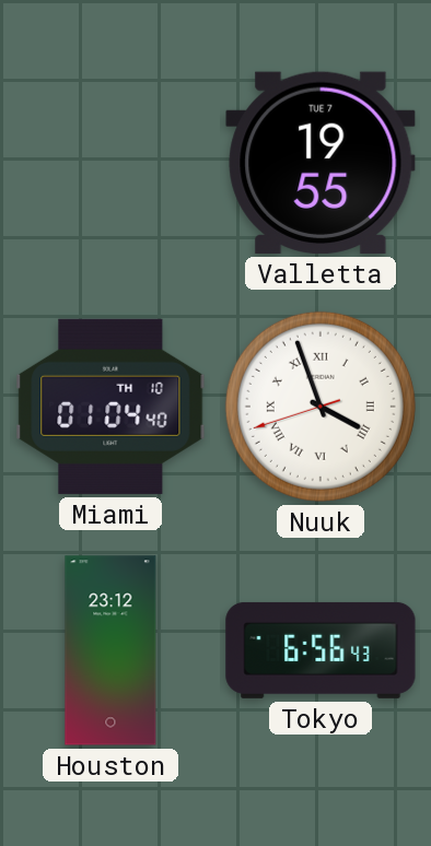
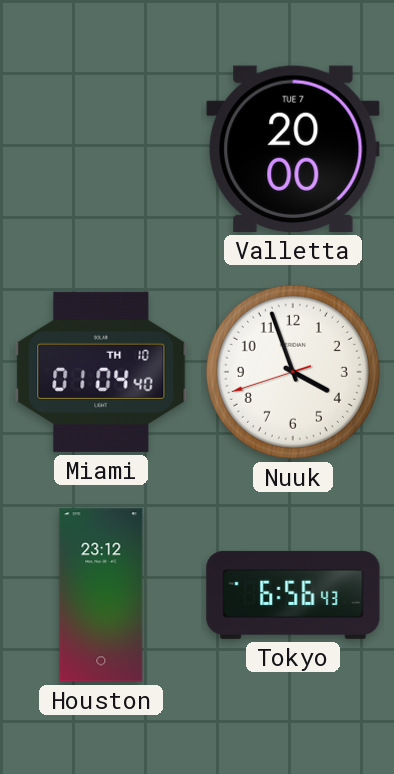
Valletta: 19:55 -> 20:00
Nuuk numerals: Roman -> Arabic
